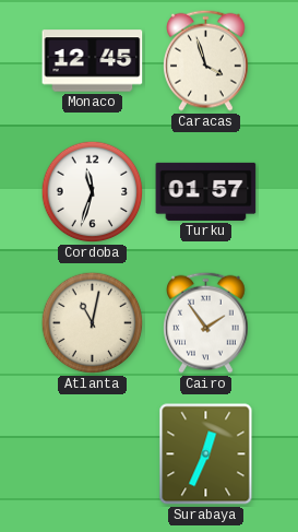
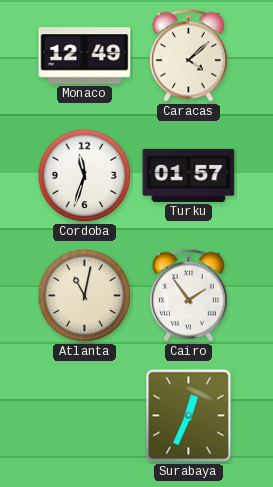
Monaco: 12:45 -> 12:49
Caracas: 3:57 -> 4:08
